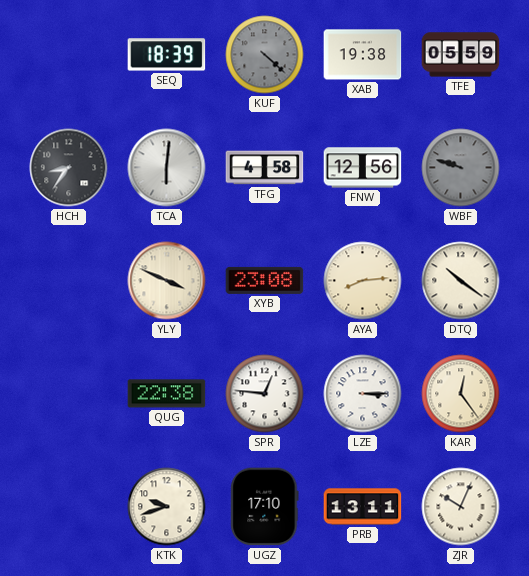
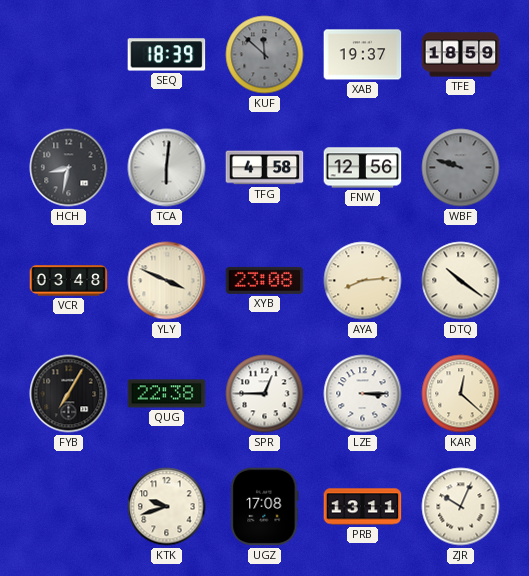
KUF: 4:22 -> 11:52
XAB: 19:38 -> 19:37
TFE: 05:59 -> 18:59
HCH: 8:36 -> 8:32
VCR: none -> 03:48
FYB: none -> 7:05
SPR: 12:46 -> 12:45
KAR: 12:24 -> 12:22
UGZ: 17:10 -> 17:08
